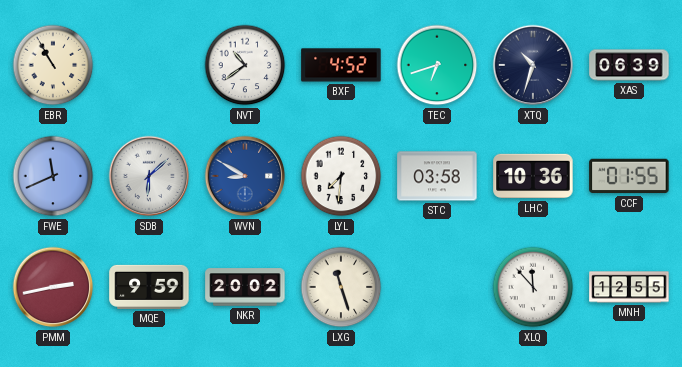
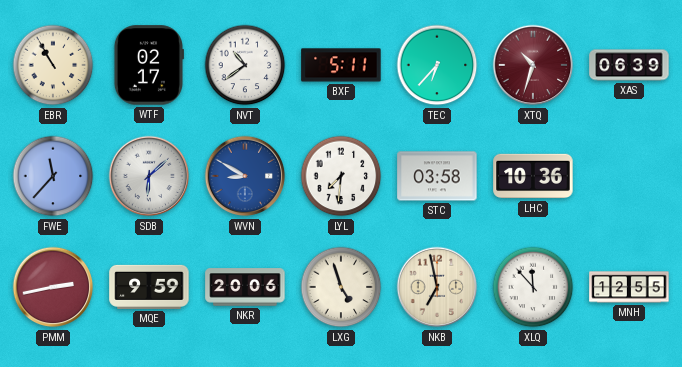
WTF: none -> 02:17
BXF: 4:52 -> 5:11
TEC: 6:42 -> 6:37
XTQ dial: navy -> burgundy
FWE: 11:41 -> 11:37
CCF: 01:55 -> none
NKR: 20:02 -> 20:06
LXG: 11:27 -> 4:57
NKB: none -> 6:58
